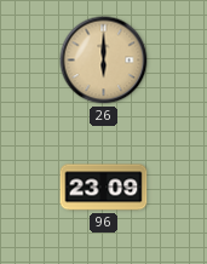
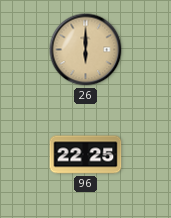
96: 23:09 -> 22:25
